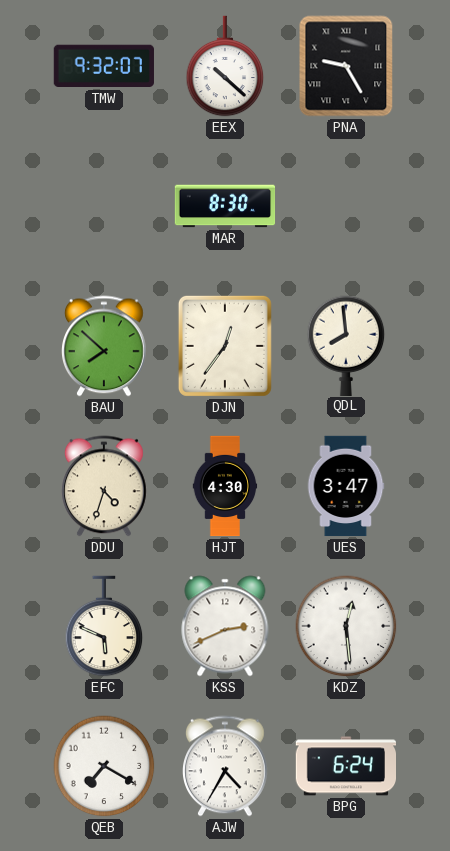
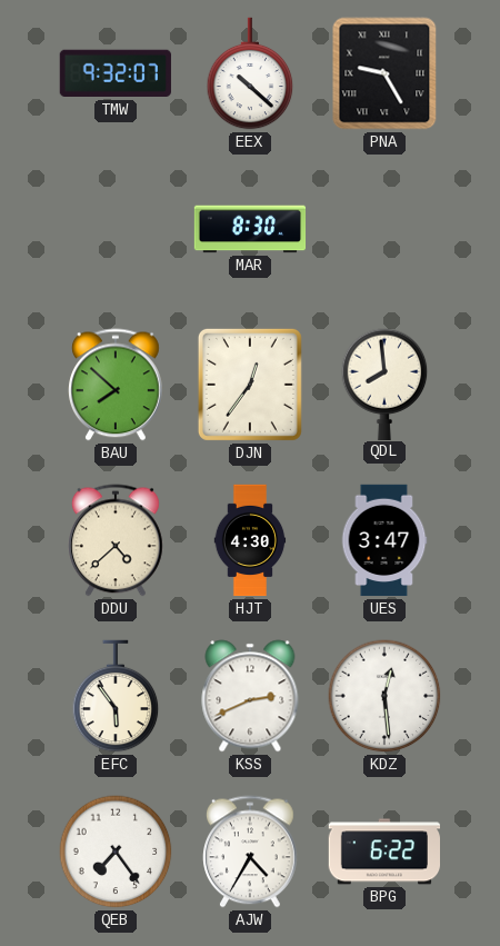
DDU: 4:33 -> 4:38
EFC: 5:49 -> 5:54
QEB: 7:20 -> 7:24
BPG: 6:24 -> 6:22
